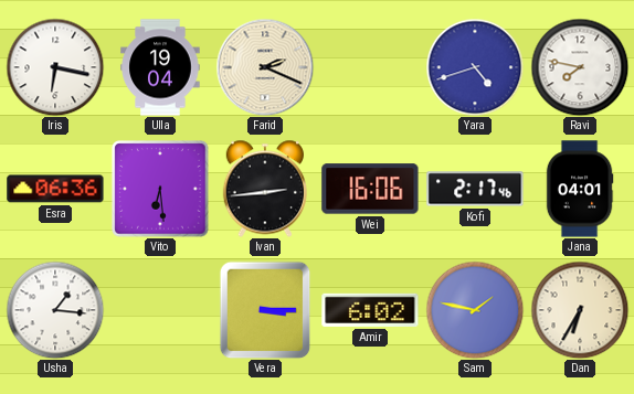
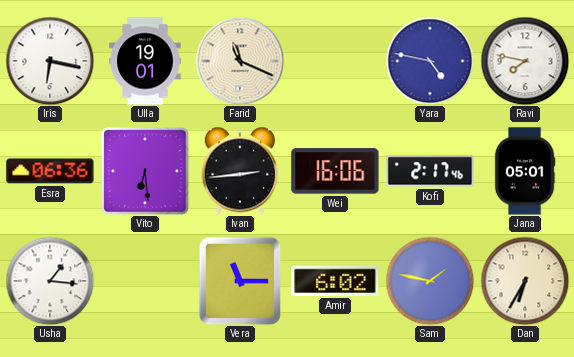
Ulla: 19:04 -> 19:01
Farid: 2:19 -> 11:19
Yara: 4:42 -> 4:47
Jana: 04:01 -> 05:01
Vera: 3:15 -> 11:15
